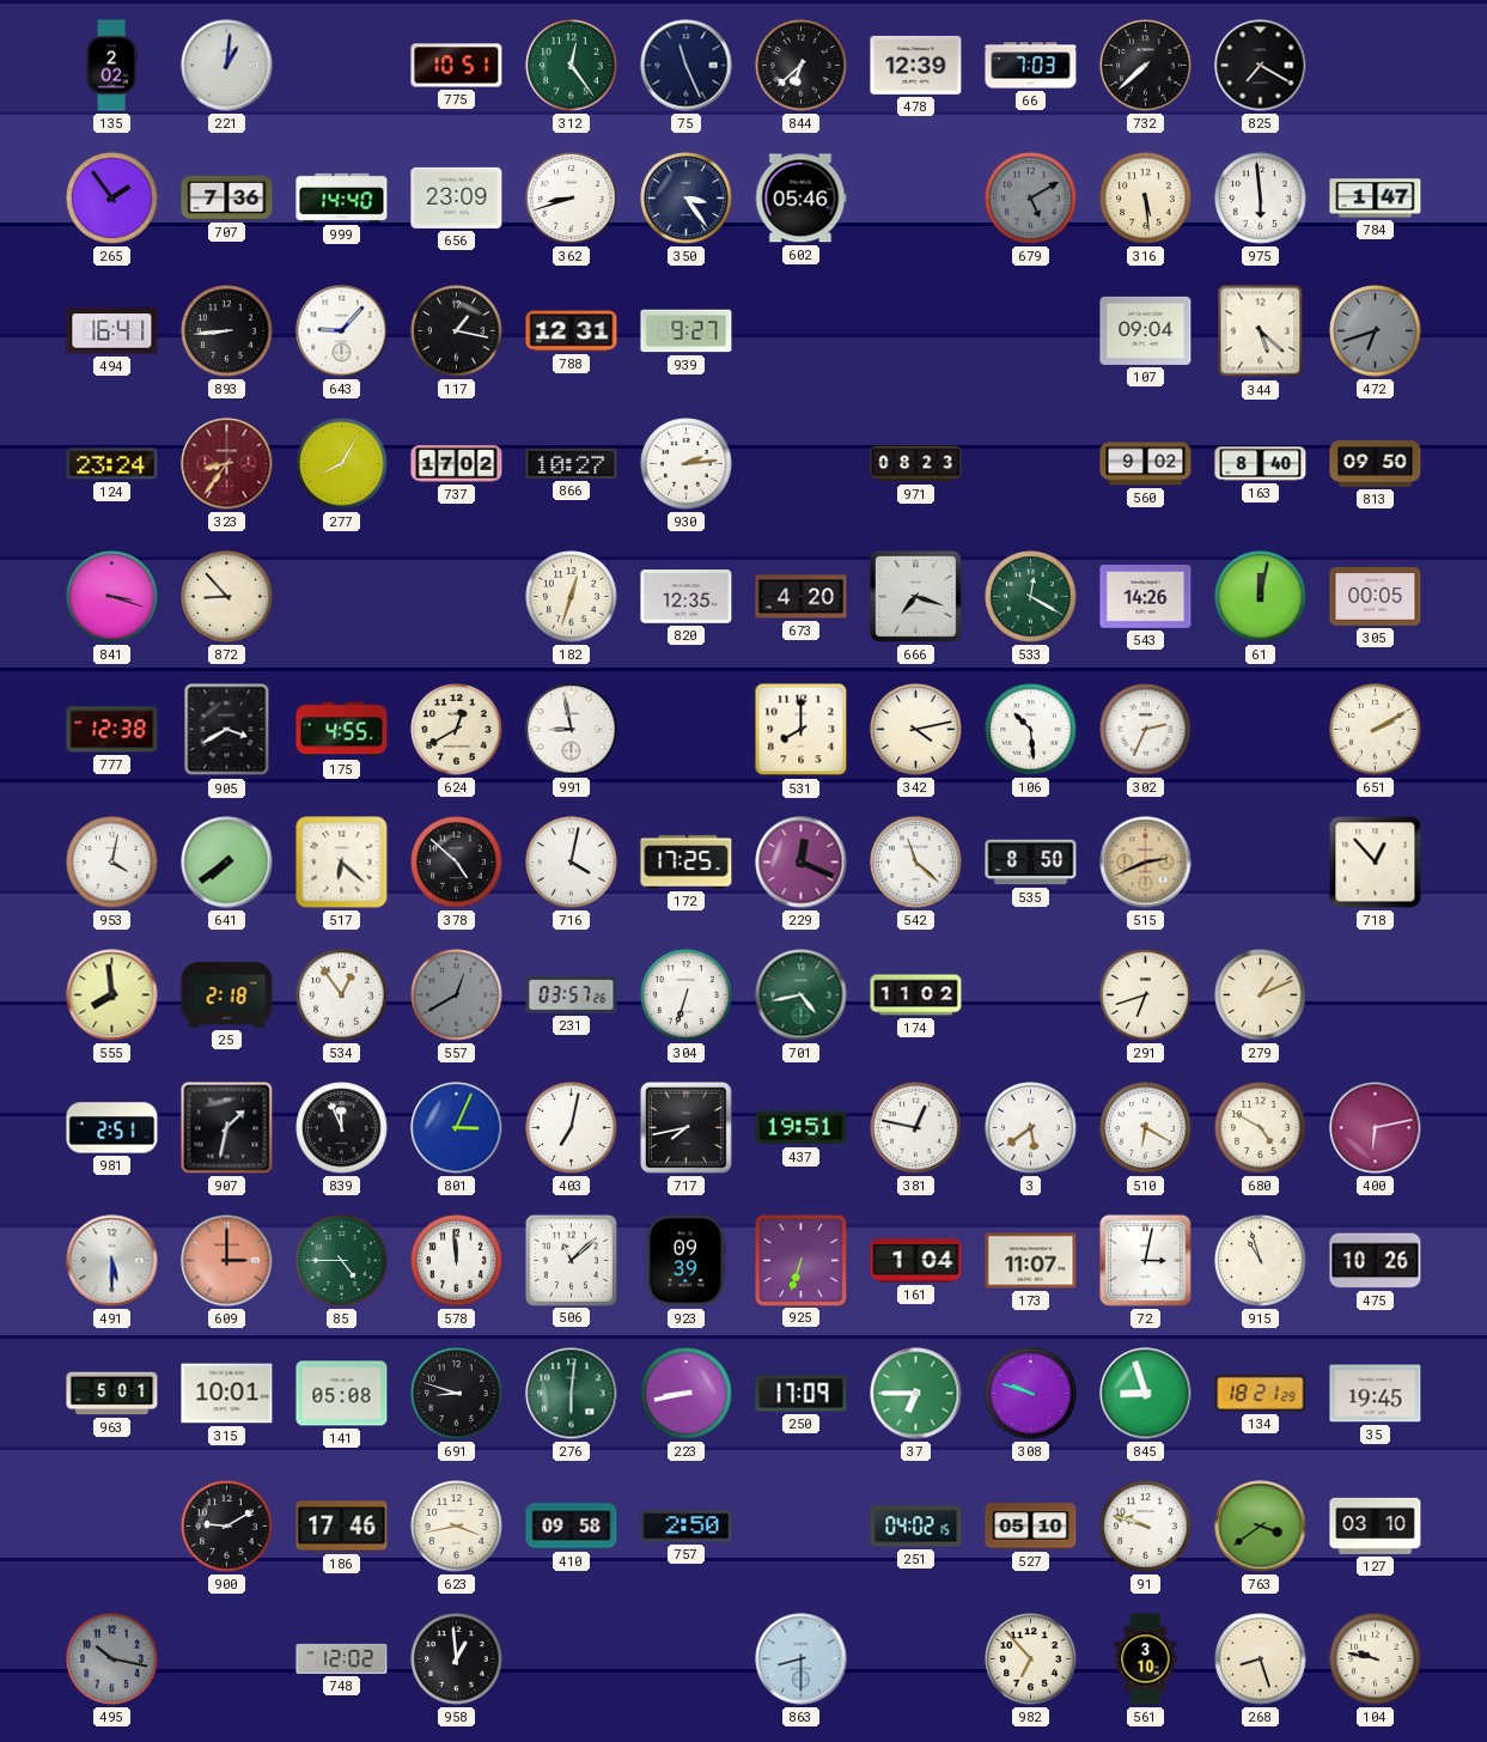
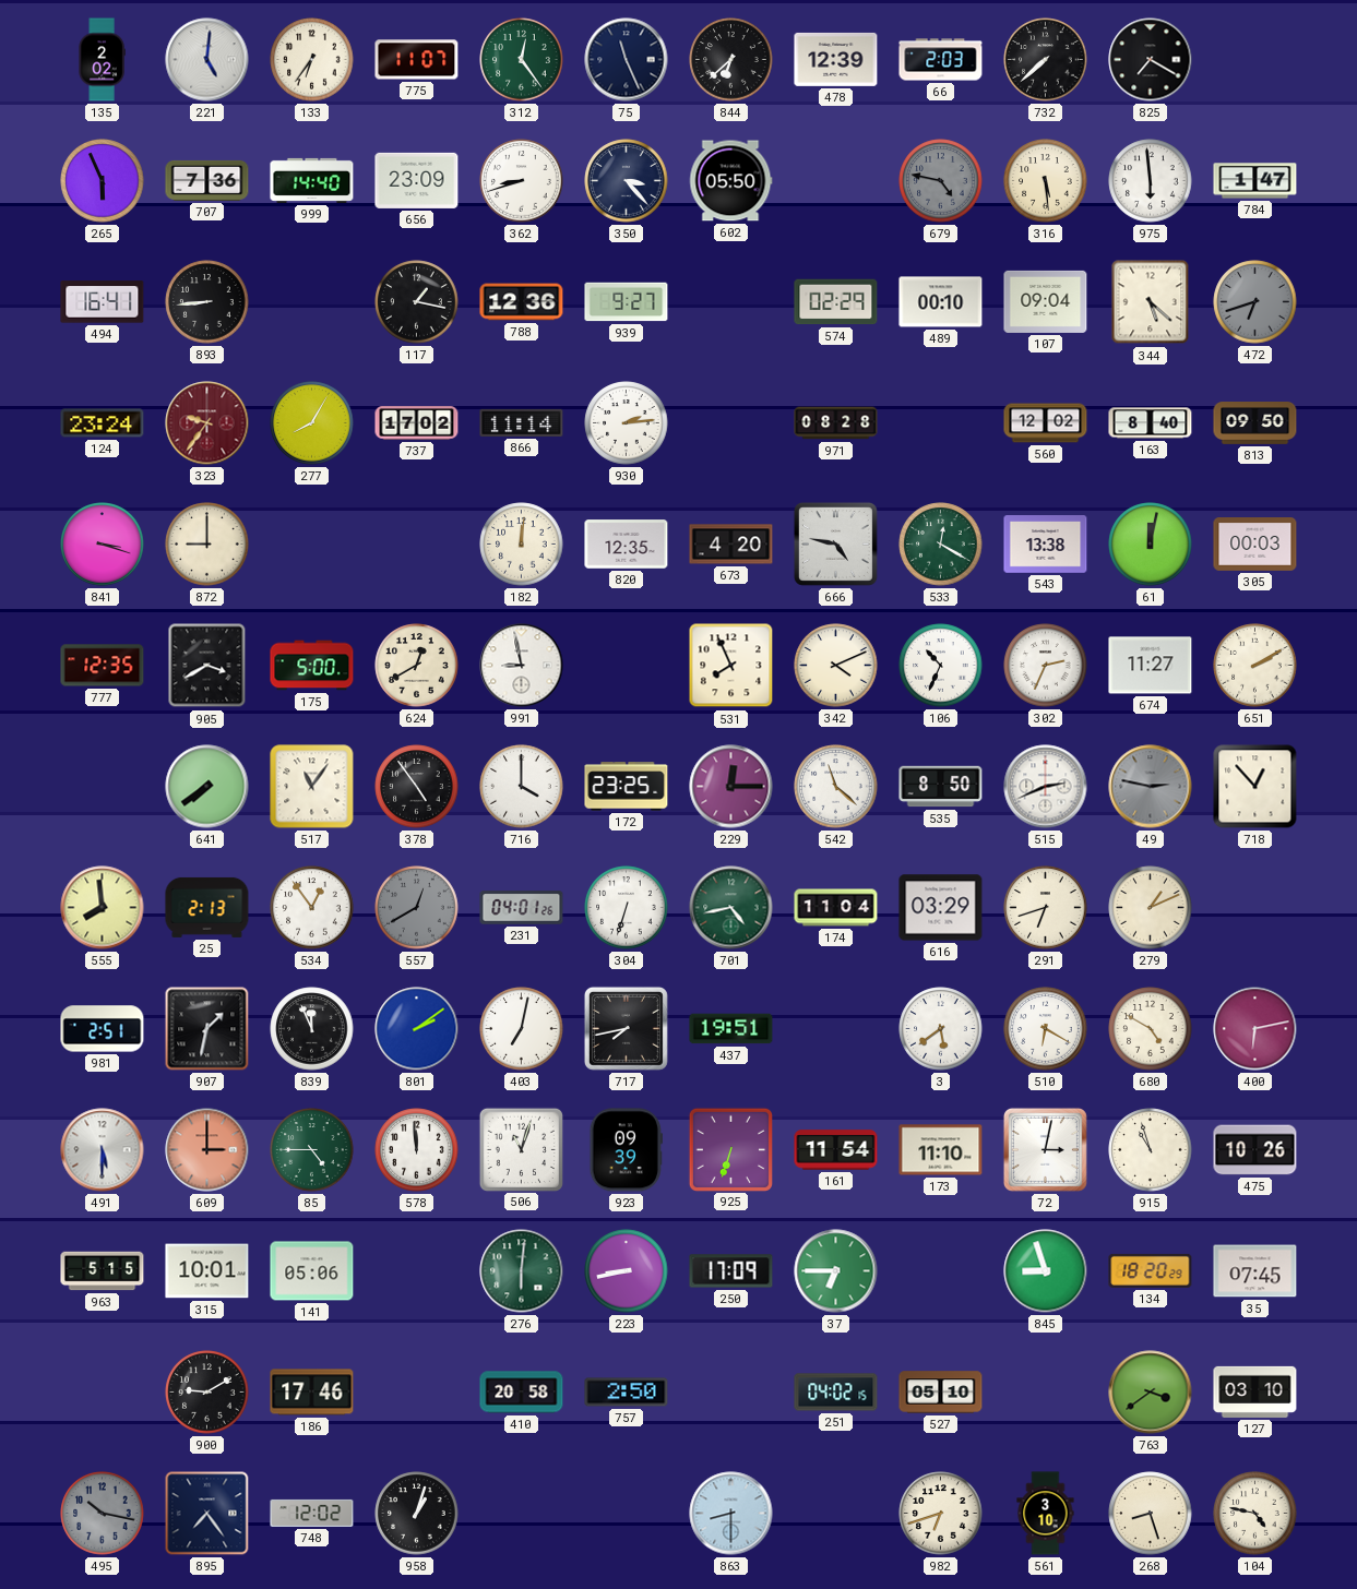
221: 1:01 -> 5:01
133: none -> 6:36
775: 10:51 -> 11:07
66: 7:03 -> 2:03
265: 1:54 -> 5:56
350: 3:24 -> 3:23
602: 05:46 -> 05:50
679: 5:10 -> 4:47
643: 9:07 -> none
788: 12:31 -> 12:36
574: none -> 02:29
489: none -> 00:10
323: 8:36 -> 9:36
866: 10:27 -> 11:14
971: 08:23 -> 08:28
560: 9:02 -> 12:02
872: 8:53 -> 9:00
182: 12:33 -> 12:01
666: 7:18 -> 4:47
543: 14:26 -> 13:38
305: 00:05 -> 00:03
777: 12:38 -> 12:35
175: 4:55 -> 5:00
531: 8:00 -> 7:56
342: 4:13 -> 4:11
106: 10:29 -> 10:34
674: none -> 11:27
953: 4:02 -> none
517: 6:22 -> 11:06
378: 4:52 -> 4:54
716: 4:02 -> 4:00
172: 17:25 -> 23:25
229: 12:19 -> 12:15
515 dial: champagne -> white
49: none -> 2:47
25: 2:18 -> 2:13
231: 03:57 -> 04:01
174: 11:02 -> 11:04
616: none -> 03:29
801: 3:04 -> 2:09
381: 12:47 -> none
506: 11:08 -> 11:03
161: 1:04 -> 11:54
173: 11:07 -> 11:10
963: 5:01 -> 5:15
141: 05:08 -> 05:06
691: 8:48 -> none
308: 9:48 -> none
134: 18:21 -> 18:20
35: 19:45 -> 07:45
623: 3:43 -> none
410: 09:58 -> 20:58
91: 9:48 -> none
895: none -> 7:24
958: 12:59 -> 1:03
982: 6:53 -> 6:42
104: 9:47 -> 4:47
